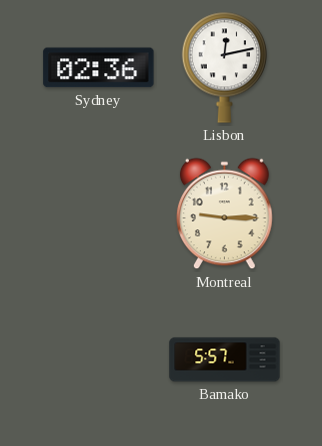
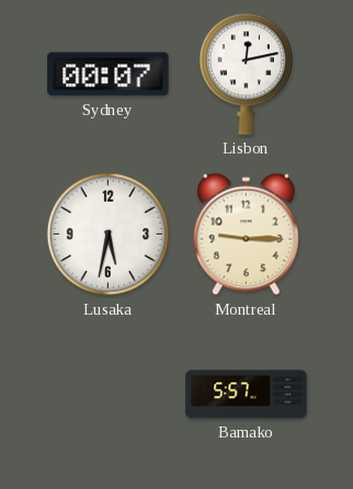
Sydney: 02:36 -> 00:07
Lusaka: none -> 5:32
